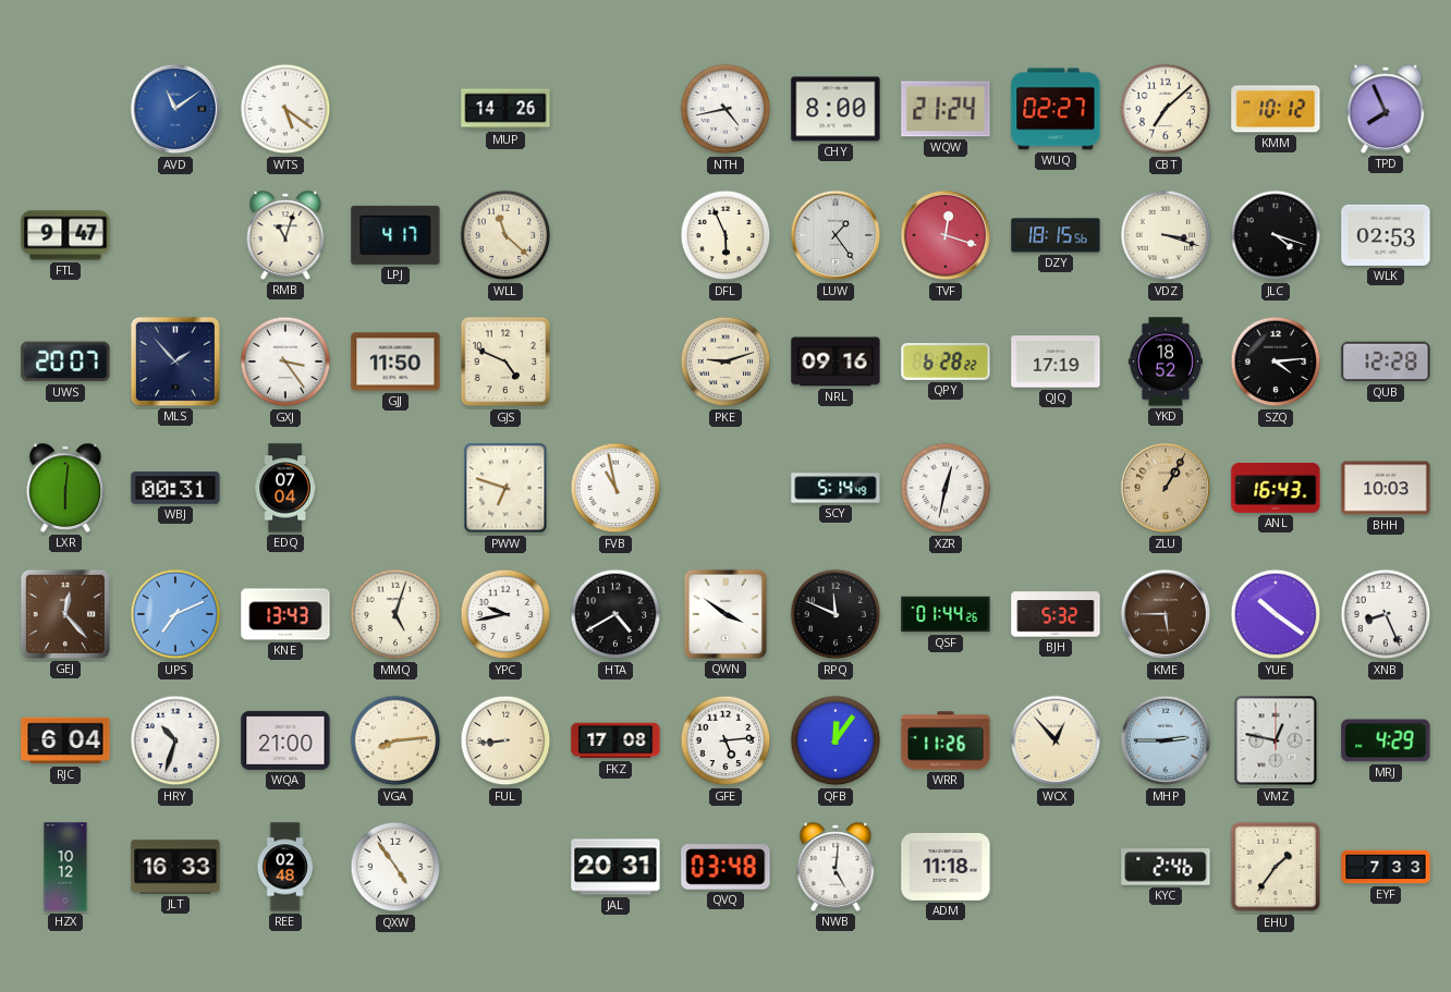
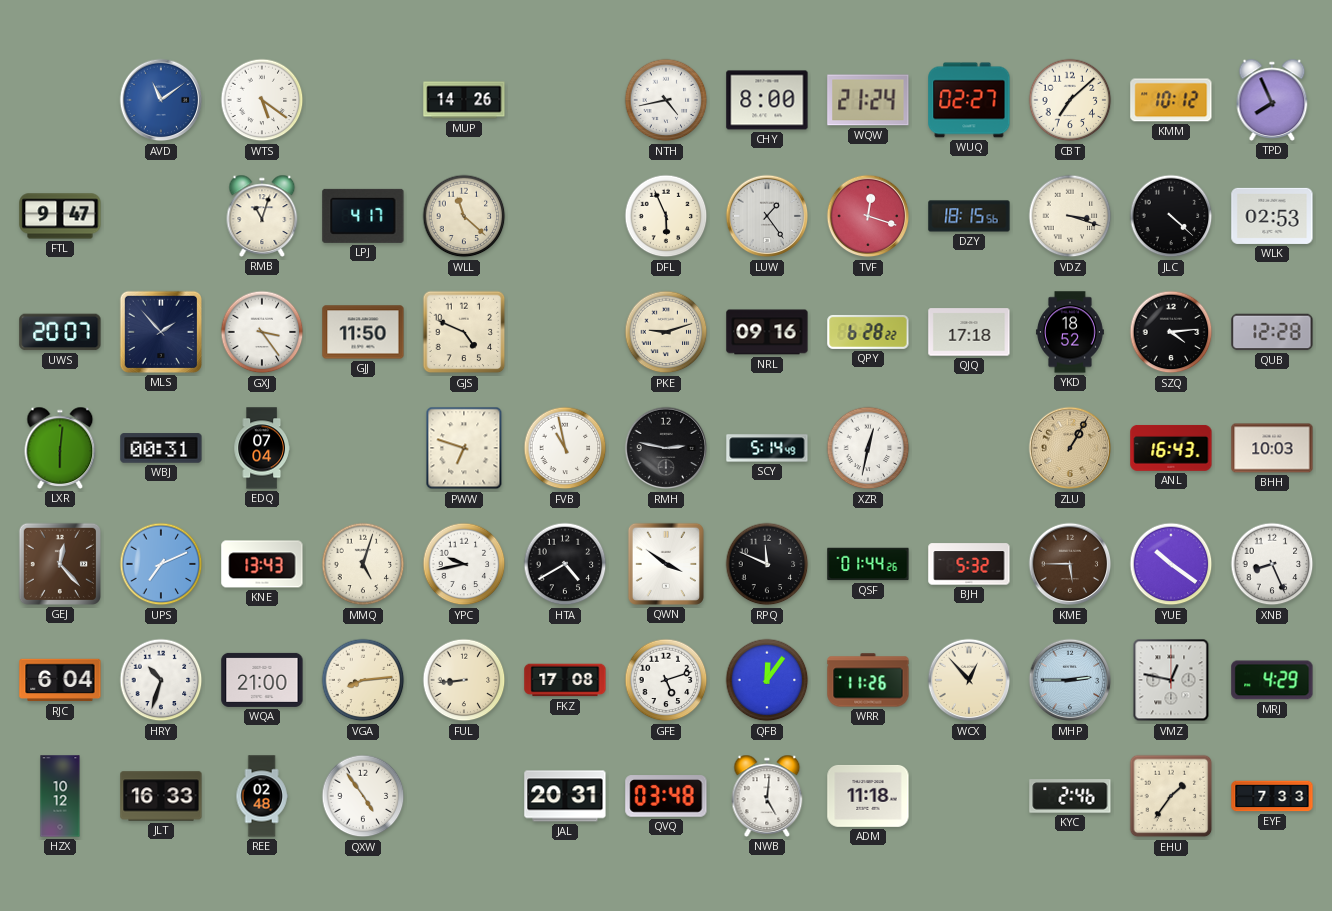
JLC: 4:18 -> 4:22
QJQ: 17:19 -> 17:18
RMH: none -> 2:47
GFE: 5:14 -> 5:12
